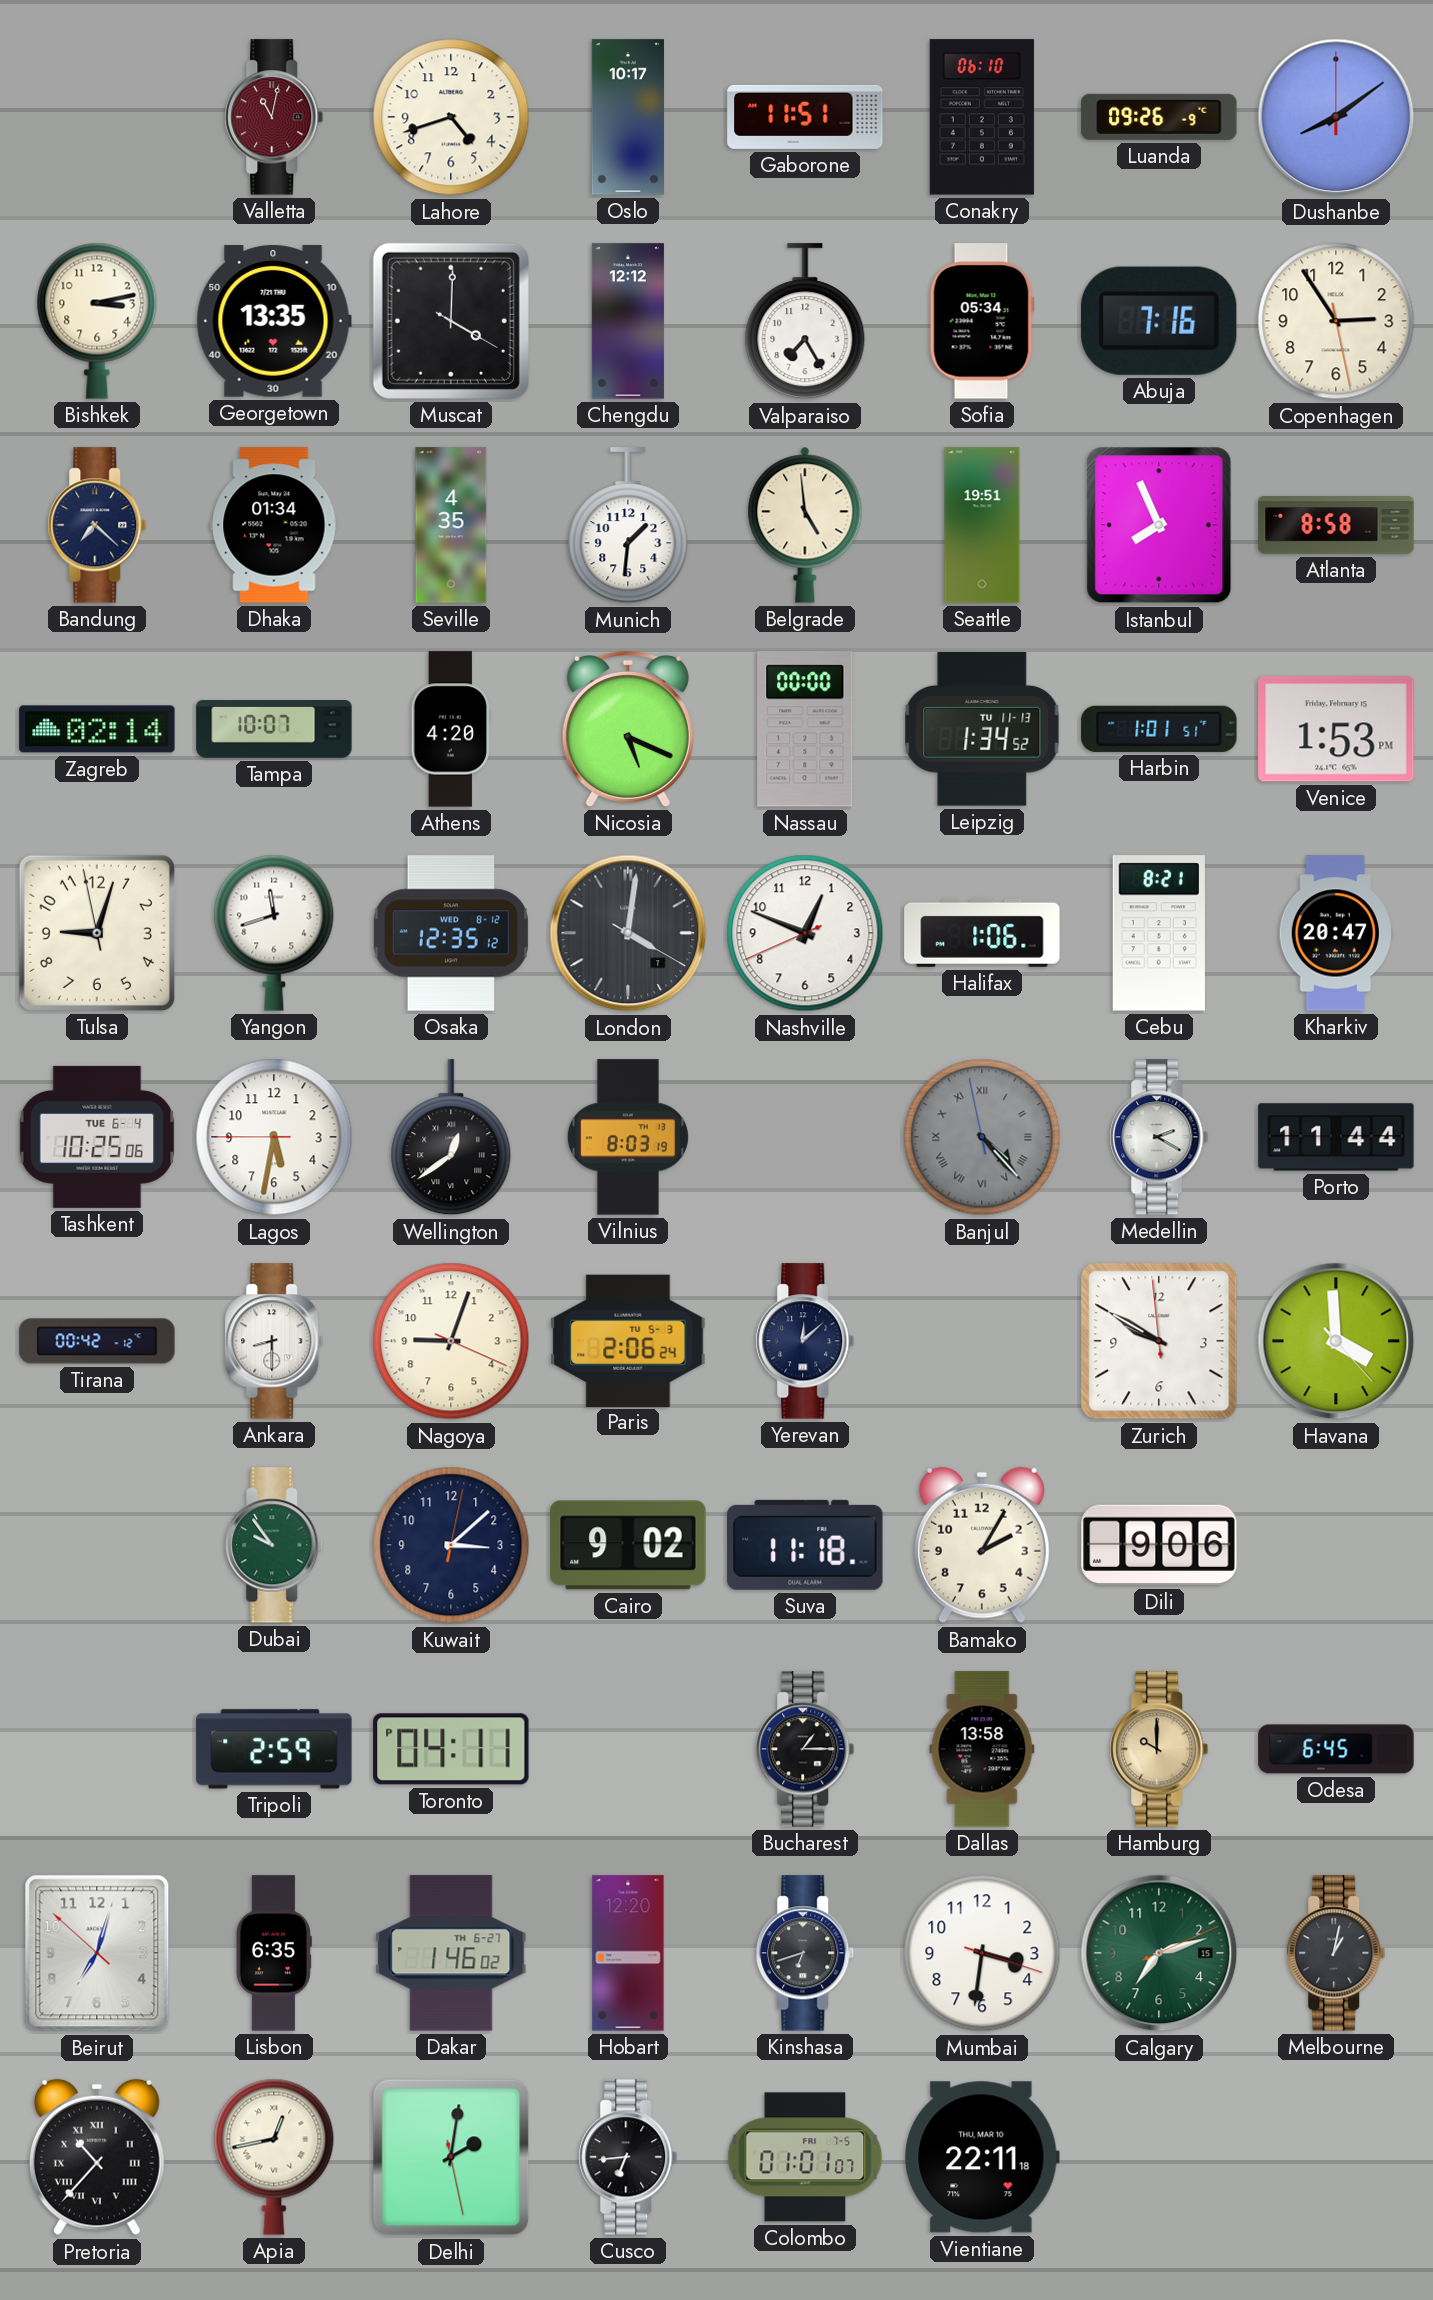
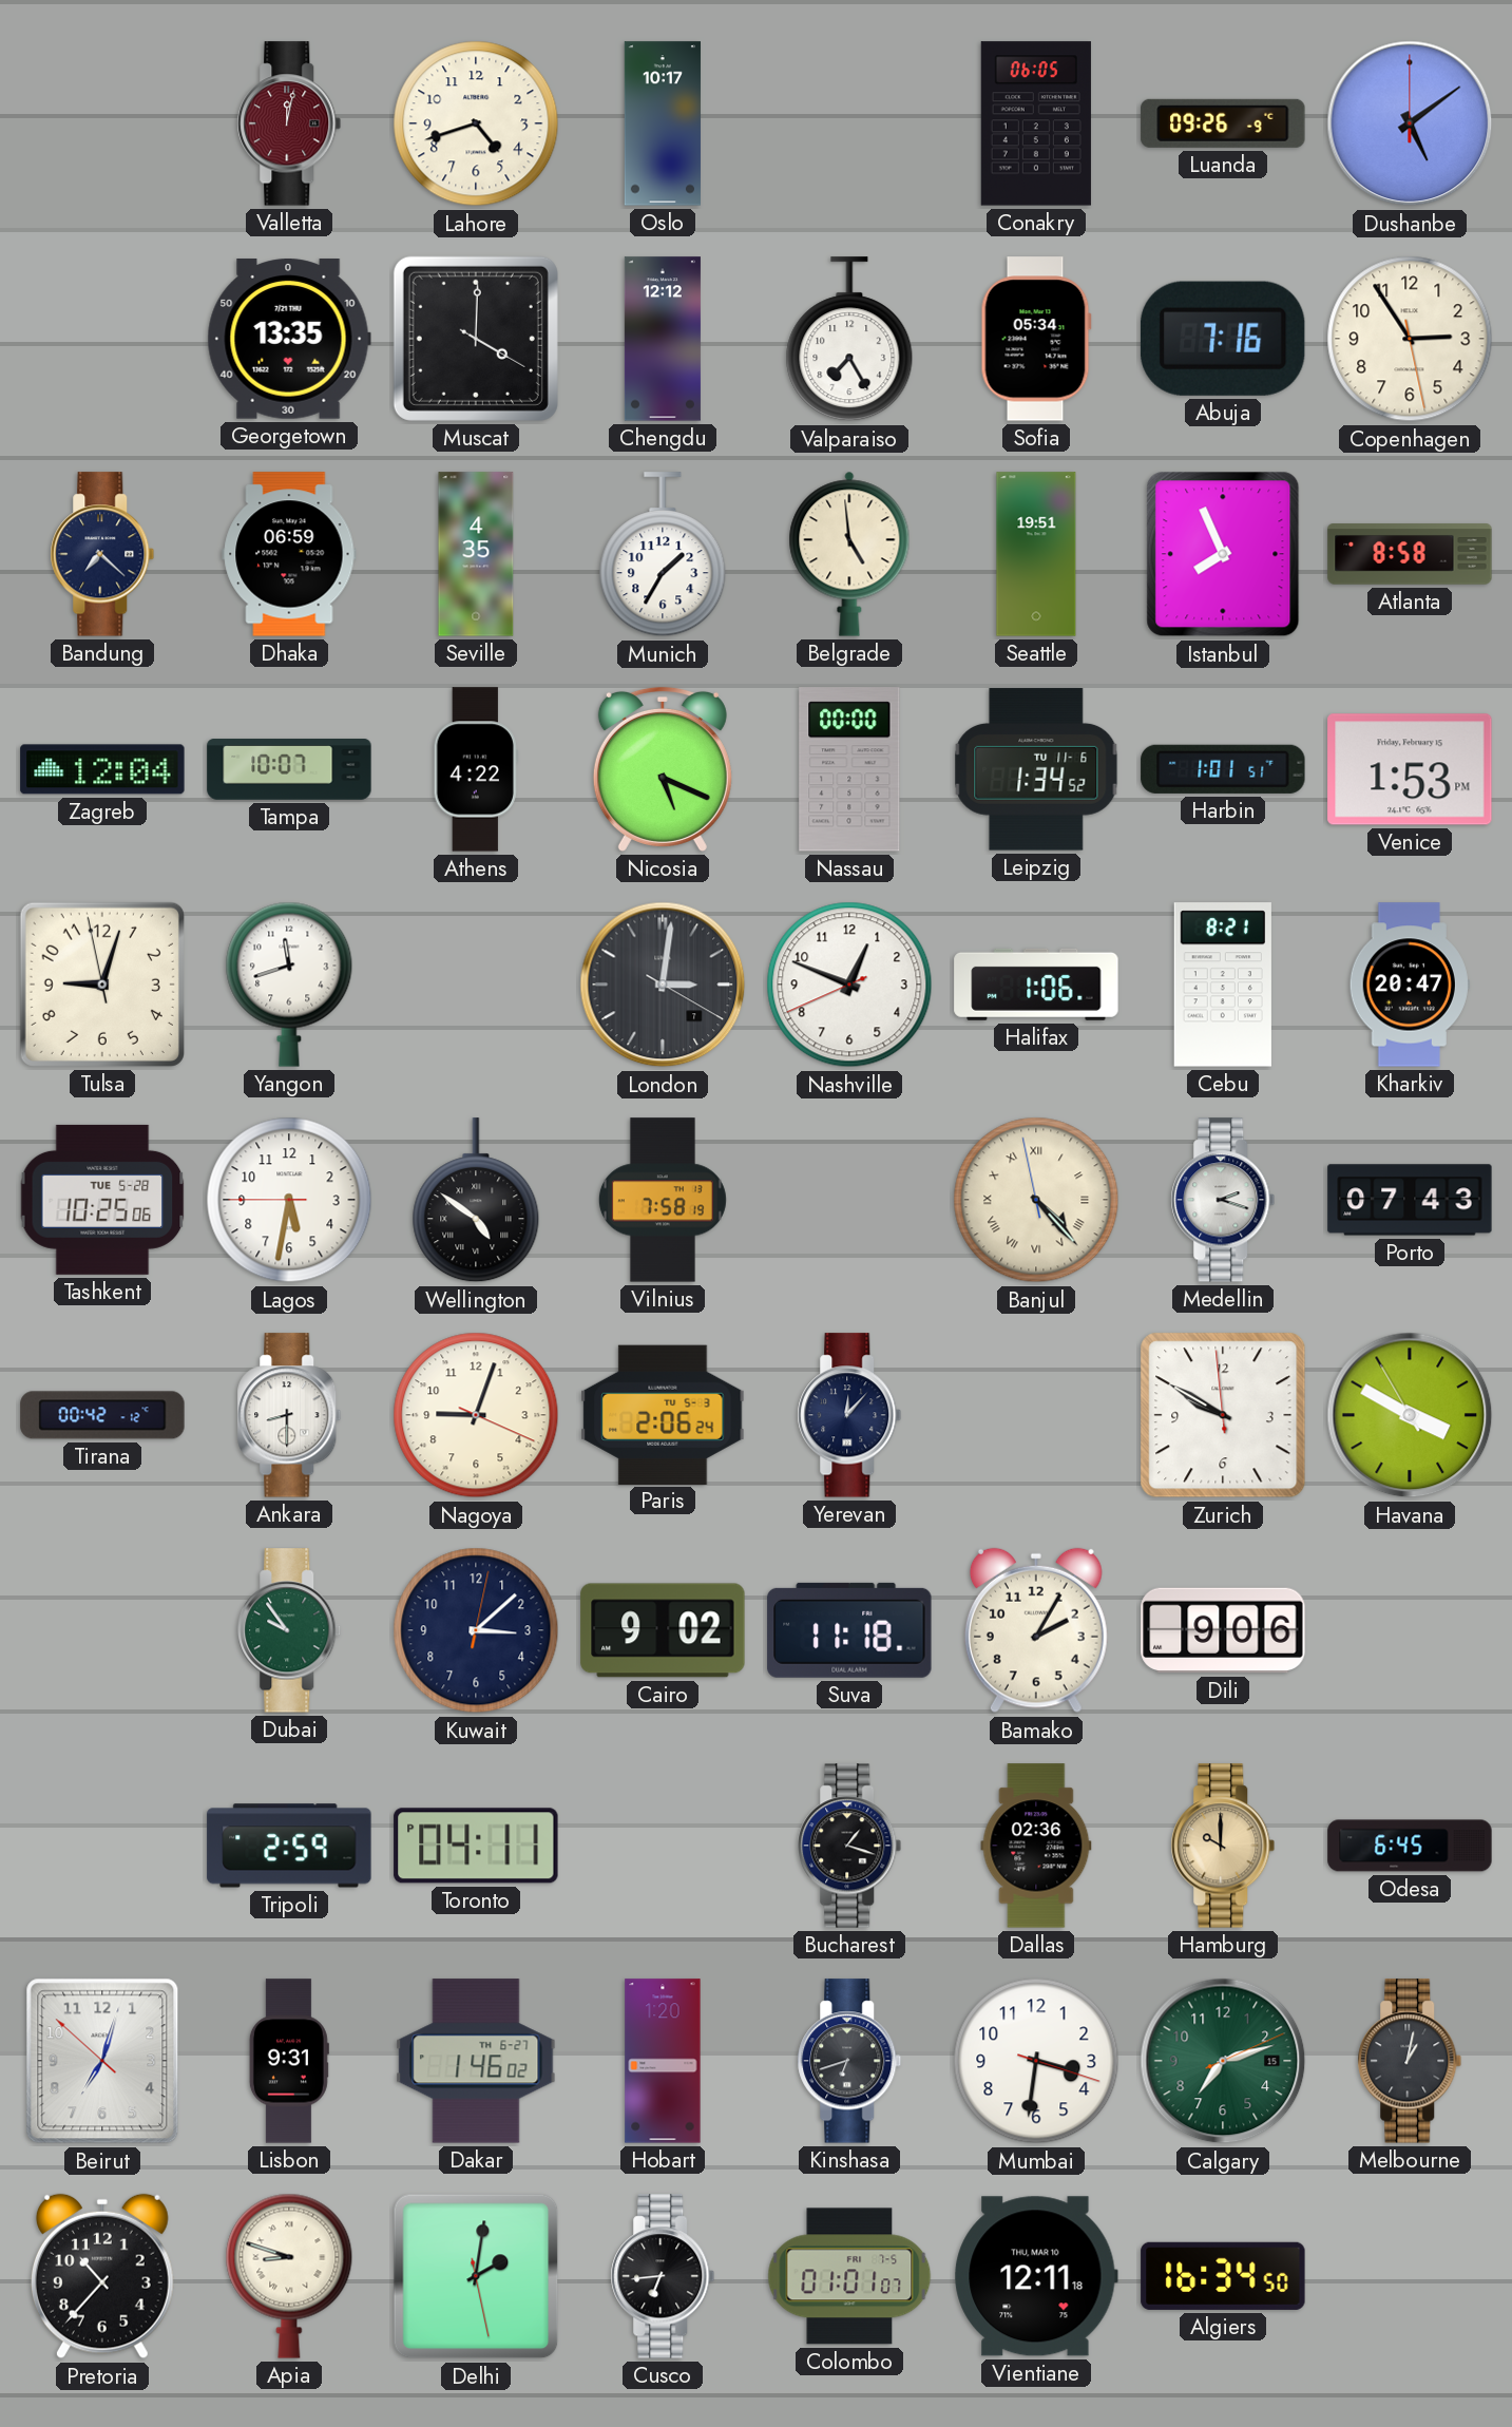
Valletta: 11:02 -> 12:02
Gaborone: 11:51 -> none
Conakry: 06:10 -> 06:05
Dushanbe: 8:09 -> 5:09
Bishkek: 3:13 -> none
Dhaka: 01:34 -> 06:59
Munich: 1:31 -> 1:35
Zagreb: 02:14 -> 12:04
Athens: 4:20 -> 4:22
Leipzig date: TU 11-13 -> TU 11-6
Osaka: 12:35 -> none
London: 4:01 -> 3:01
Tashkent date: TUE 6-4 -> TUE 5-28
Wellington: 12:39 -> 4:51
Vilnius: 8:03 -> 7:58
Banjul dial: grey -> cream
Medellin: 2:20 -> 2:18
Porto: 11:44 -> 07:43
Yerevan: 12:08 -> 12:07
Havana: 3:59 -> 3:49
Bucharest: 1:15 -> 1:18
Dallas: 13:58 -> 02:36
Lisbon: 6:35 -> 9:31
Hobart: 12:20 -> 1:20
Pretoria numerals: Roman -> Arabic
Apia: 12:43 -> 8:48
Vientiane: 22:11 -> 12:11
Algiers: none -> 16:34
